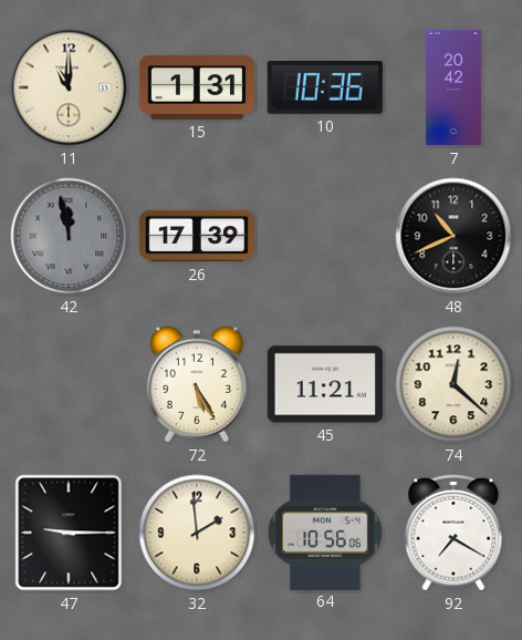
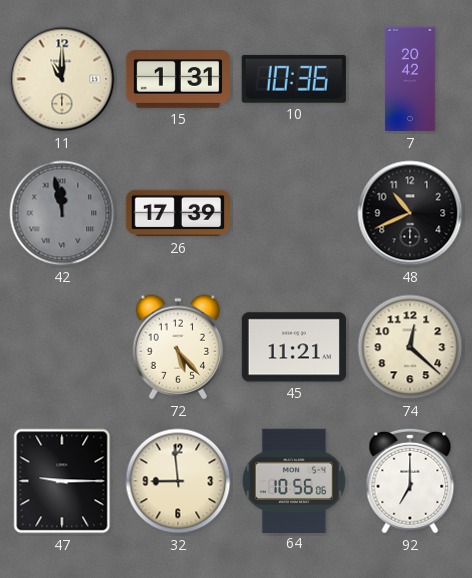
72: 5:25 -> 5:23
32: 1:59 -> 8:59
92: 7:20 -> 7:00
